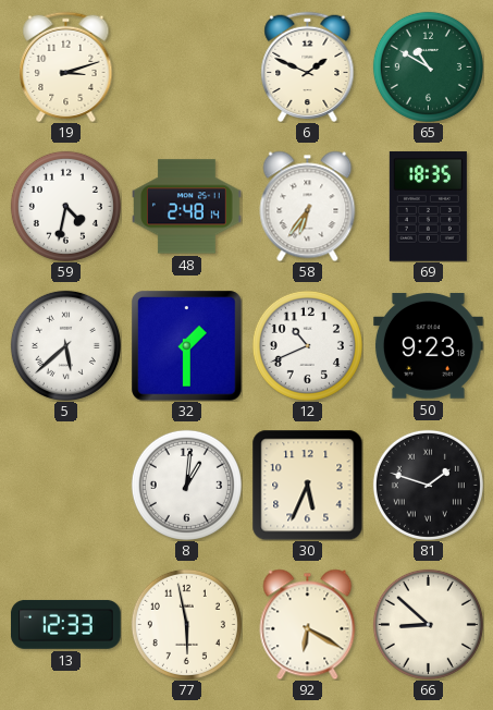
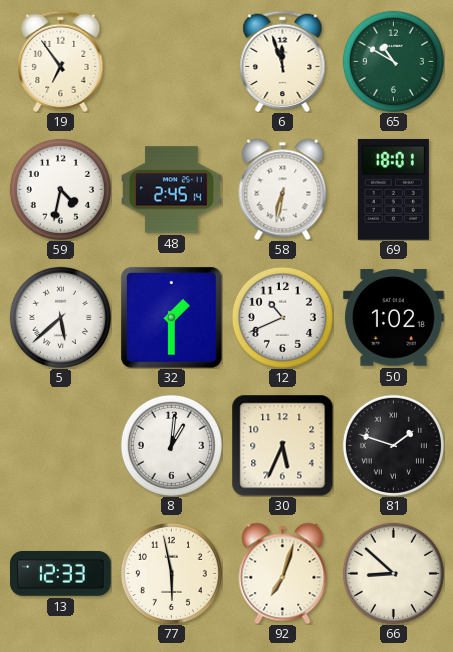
19: 3:12 -> 6:54
6: 1:49 -> 11:57
48: 2:48 -> 2:45
58: 6:36 -> 6:32
69: 18:35 -> 18:01
50: 9:23 -> 1:02
92: 6:20 -> 7:03
